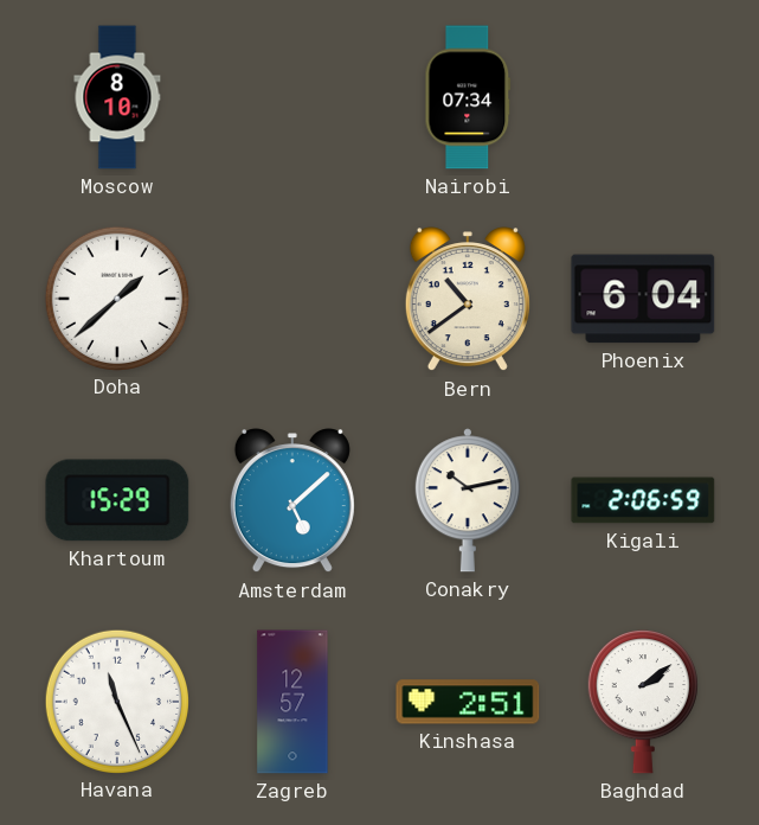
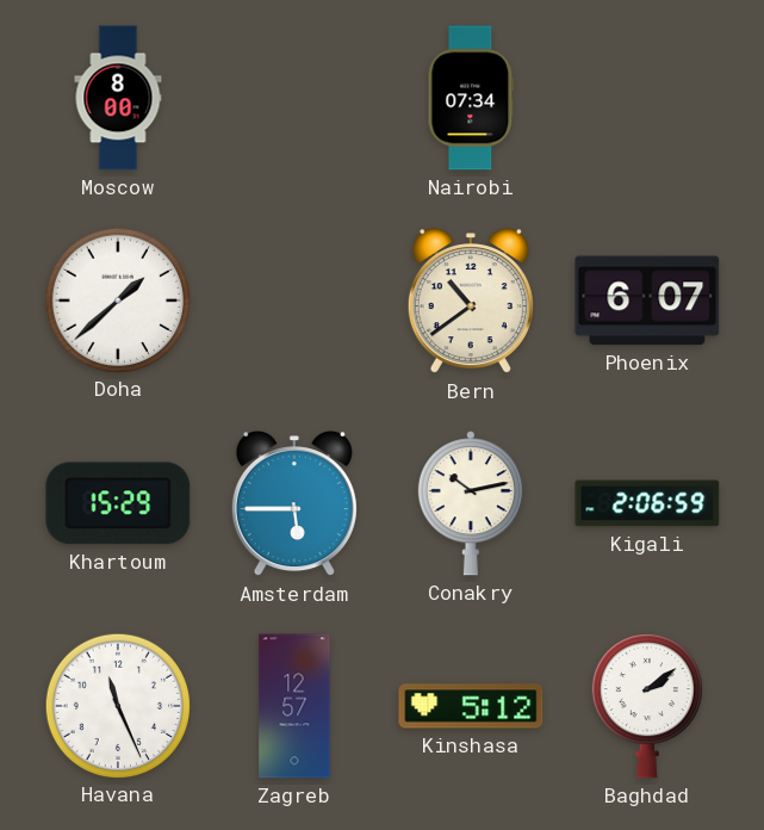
Moscow: 8:10 -> 8:00
Phoenix: 6:04 -> 6:07
Amsterdam: 5:08 -> 5:45
Kinshasa: 2:51 -> 5:12
